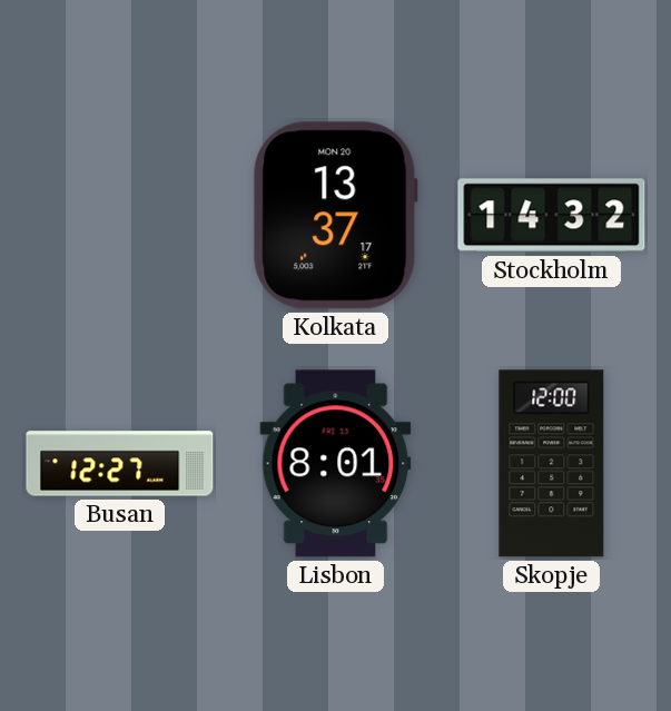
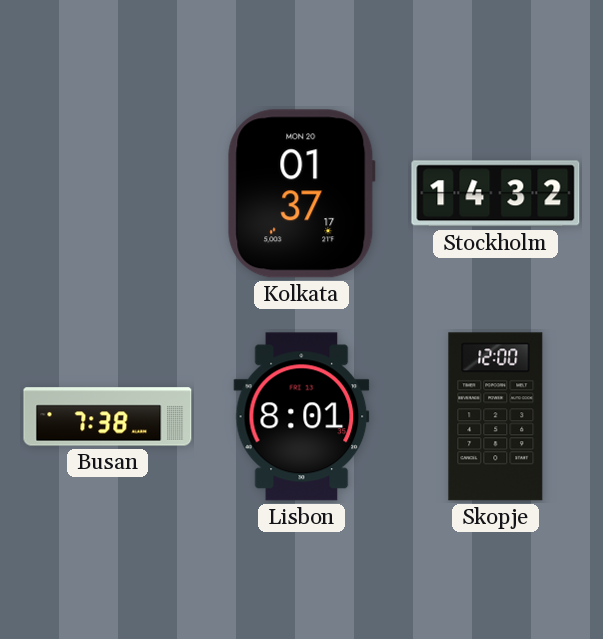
Kolkata: 13:37 -> 01:37
Busan: 12:27 -> 7:38
